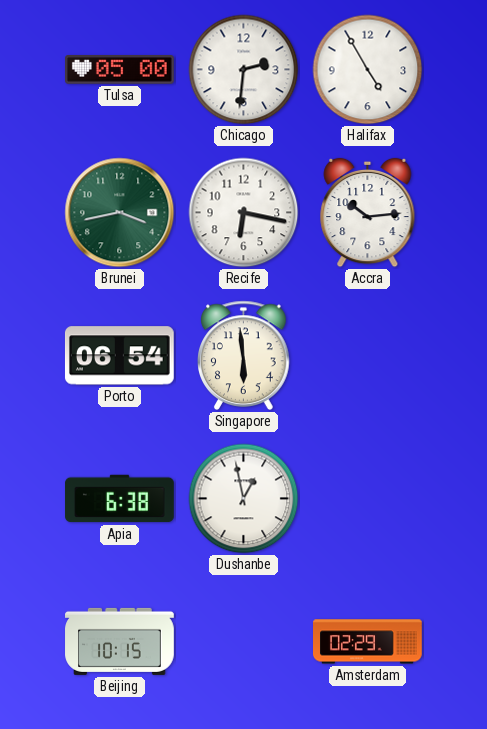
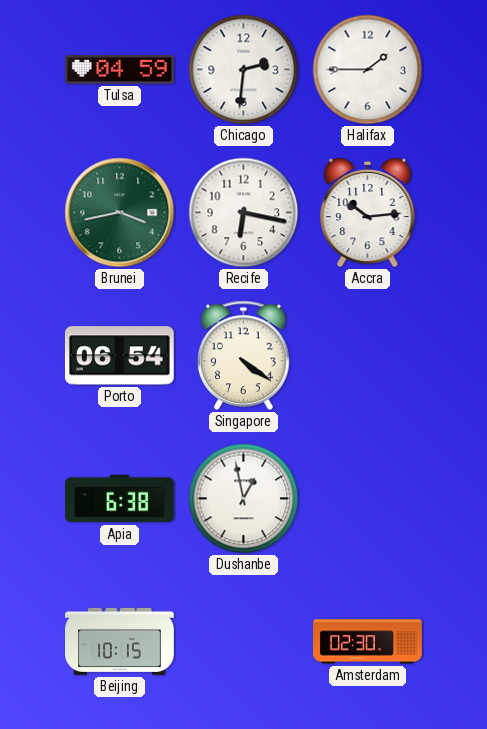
Tulsa: 05:00 -> 04:59
Halifax: 4:55 -> 1:45
Singapore: 5:59 -> 4:21
Amsterdam: 02:29 -> 02:30
